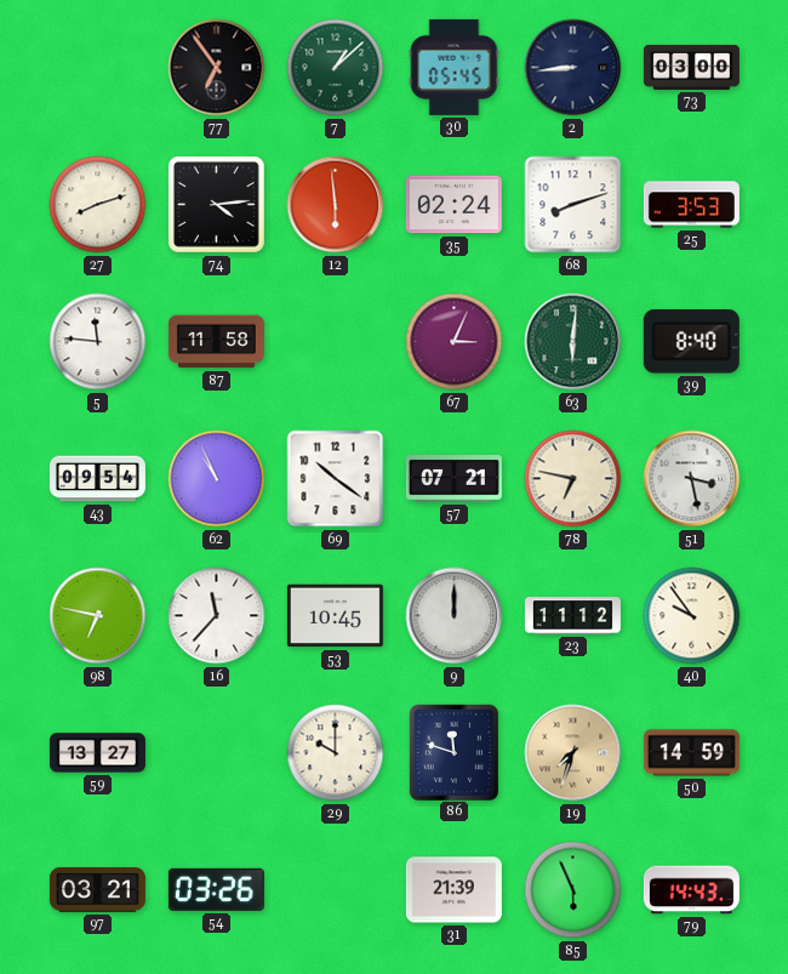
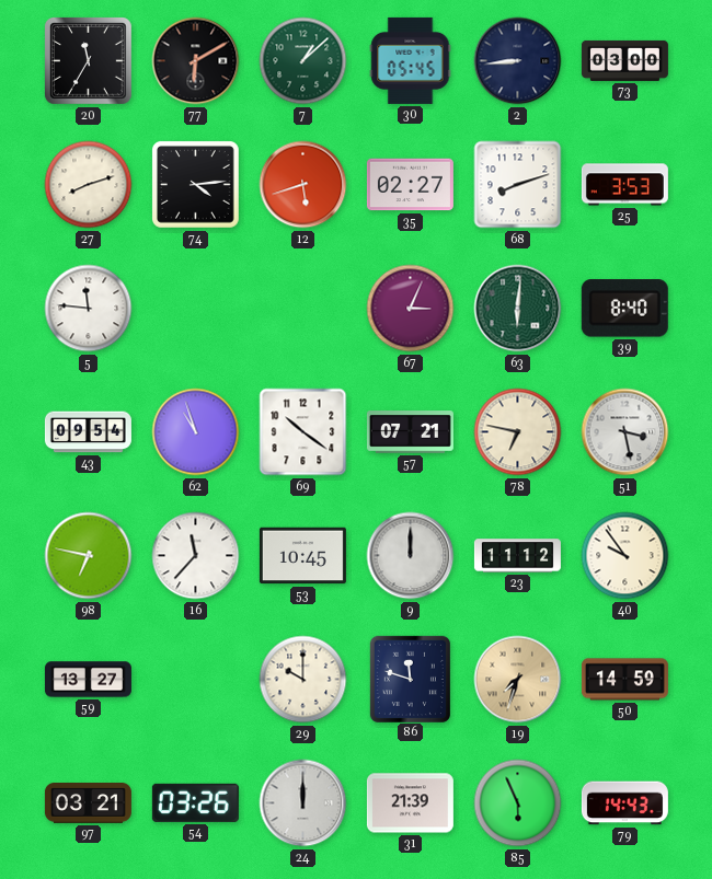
20: none -> 11:35
77: 6:54 -> 6:10
12: 5:59 -> 5:42
35: 02:24 -> 02:27
87: 11:58 -> none
62: 10:56 -> 10:57
24: none -> 12:00
